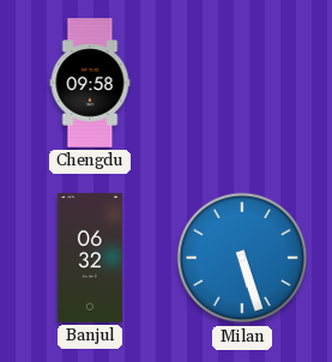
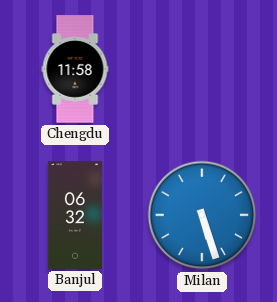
Chengdu: 09:58 -> 11:58
